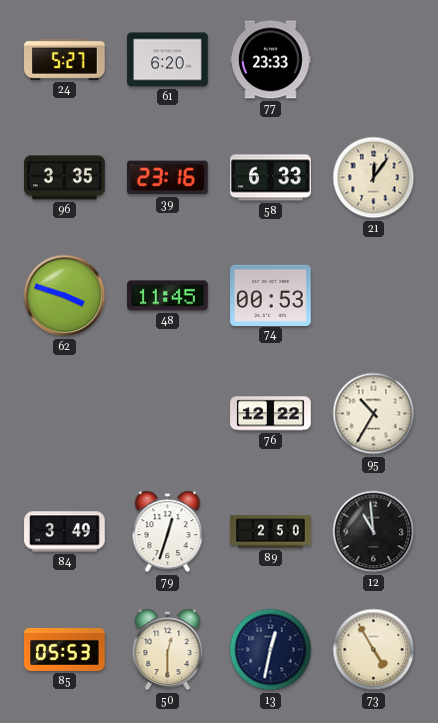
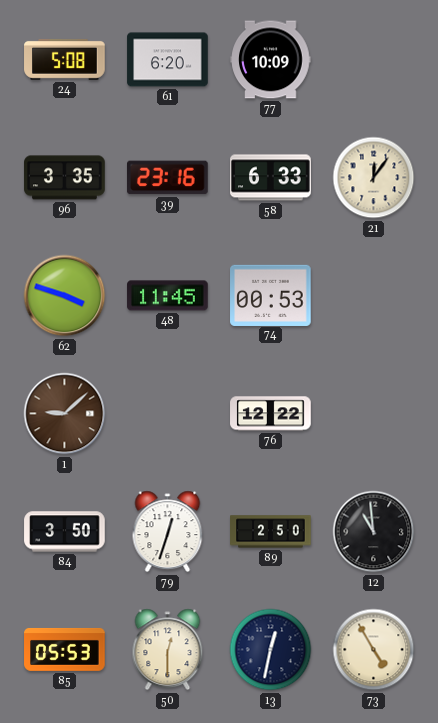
24: 5:27 -> 5:08
77: 23:33 -> 10:09
1: none -> 9:08
95: 10:35 -> none
84: 3:49 -> 3:50
